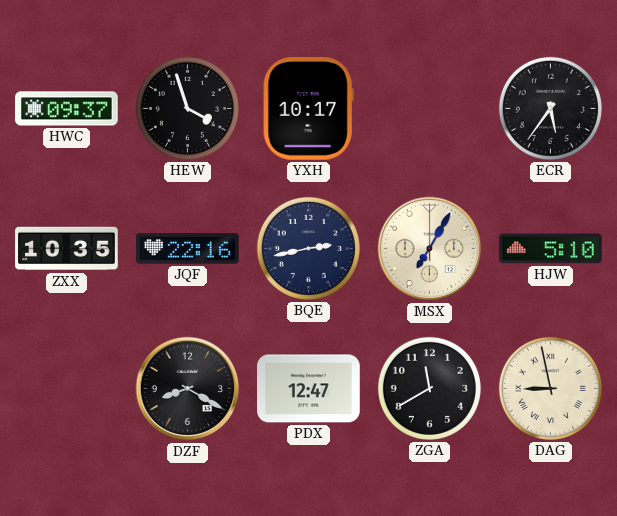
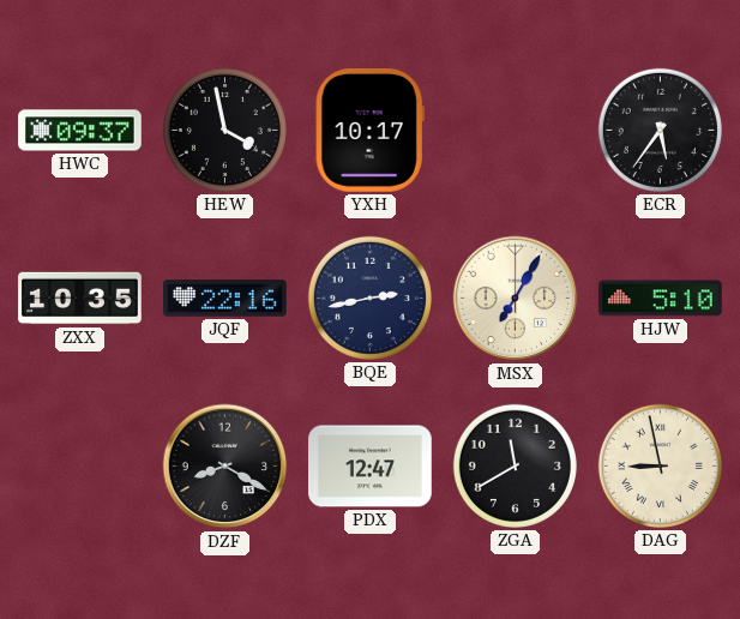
HEW: 3:57 -> 3:58
